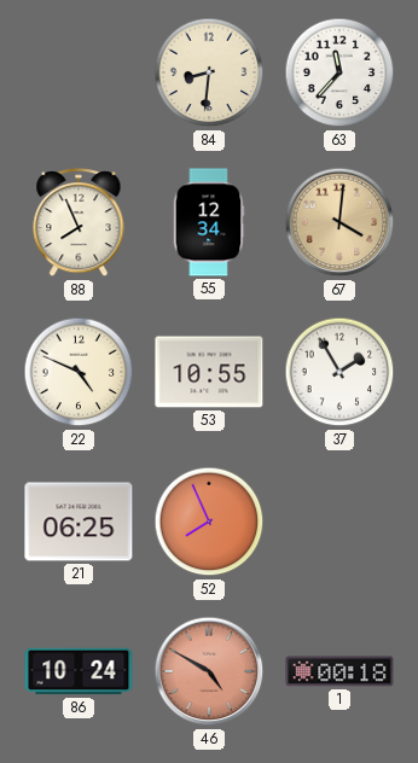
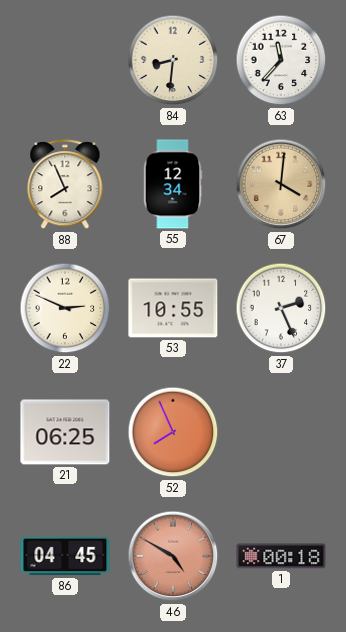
22: 4:49 -> 2:49
37: 1:55 -> 2:26
86: 10:24 -> 04:45
